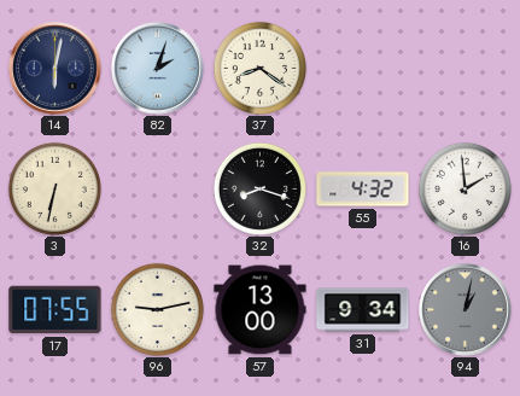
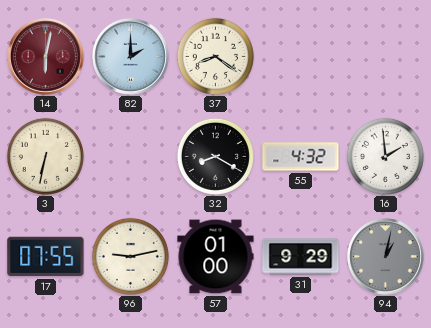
14 dial: navy -> burgundy
82: 2:03 -> 2:00
32: 8:18 -> 8:20
57: 13:00 -> 01:00
31: 9:34 -> 9:29
